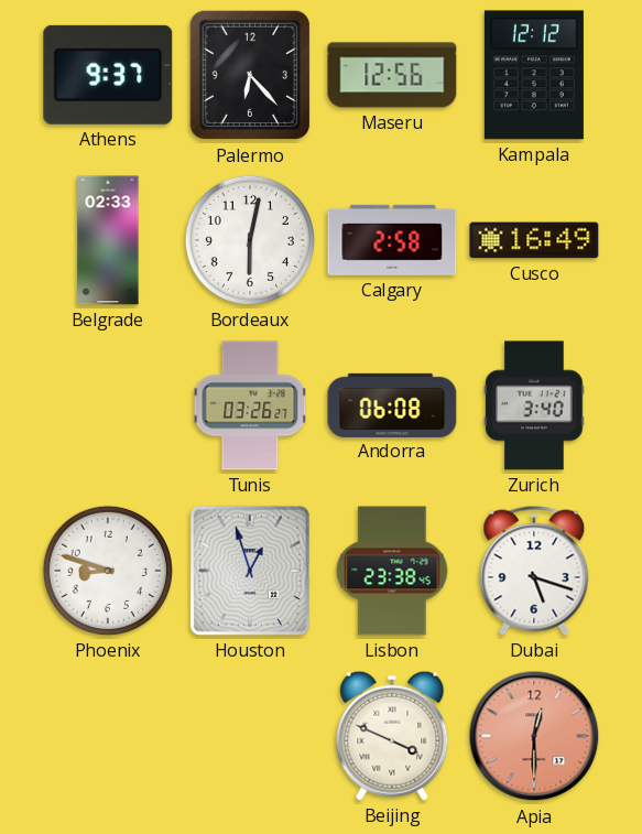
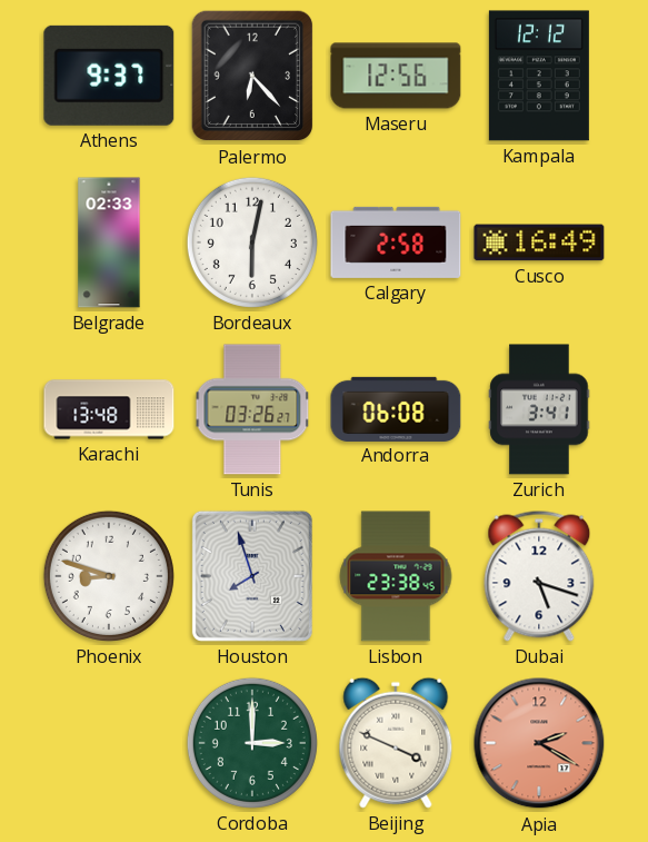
Karachi: none -> 13:48
Zurich: 3:40 -> 3:41
Houston: 12:57 -> 7:57
Cordoba: none -> 3:00
Apia: 12:30 -> 2:20
